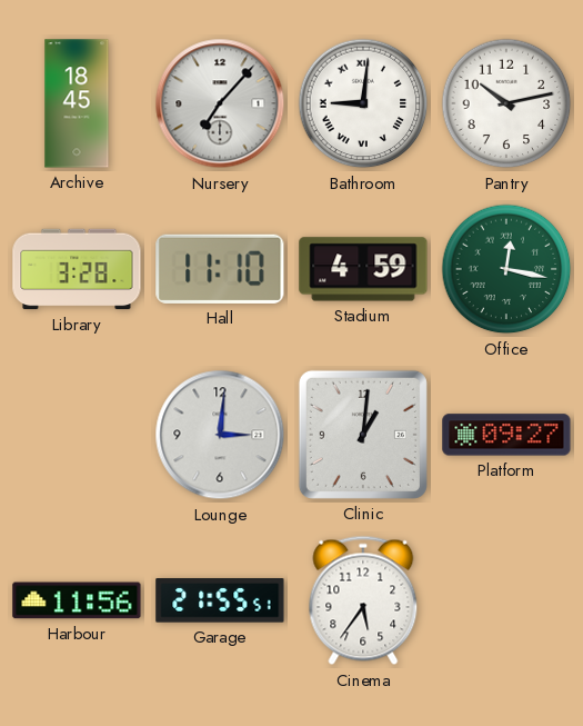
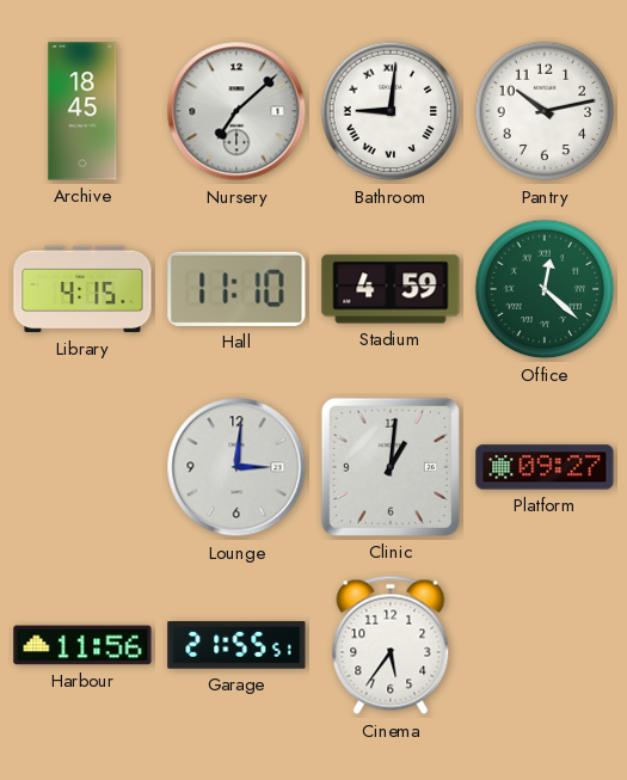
Nursery: 7:07 -> 7:08
Library: 3:28 -> 4:15
Office: 12:17 -> 12:22
